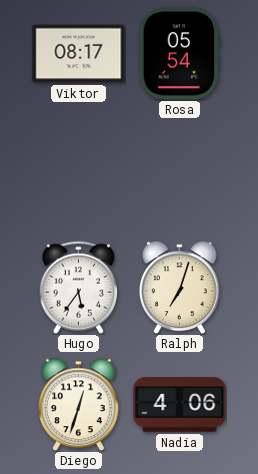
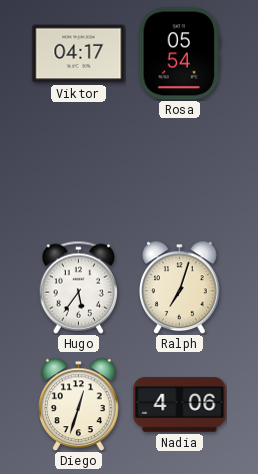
Viktor: 08:17 -> 04:17
